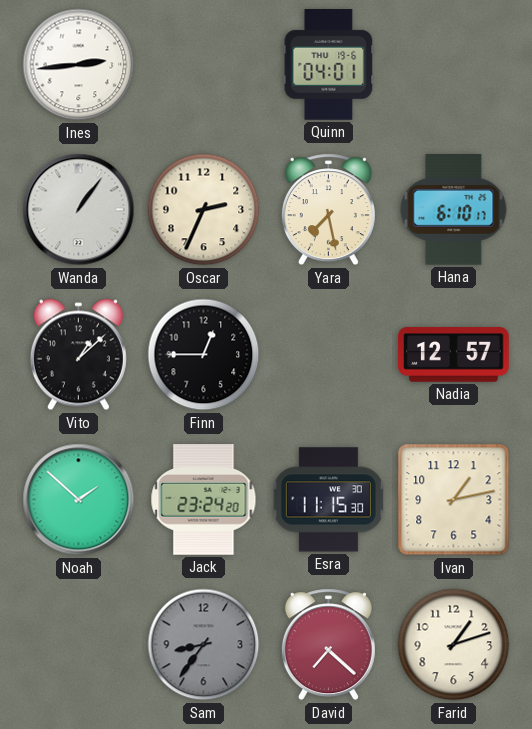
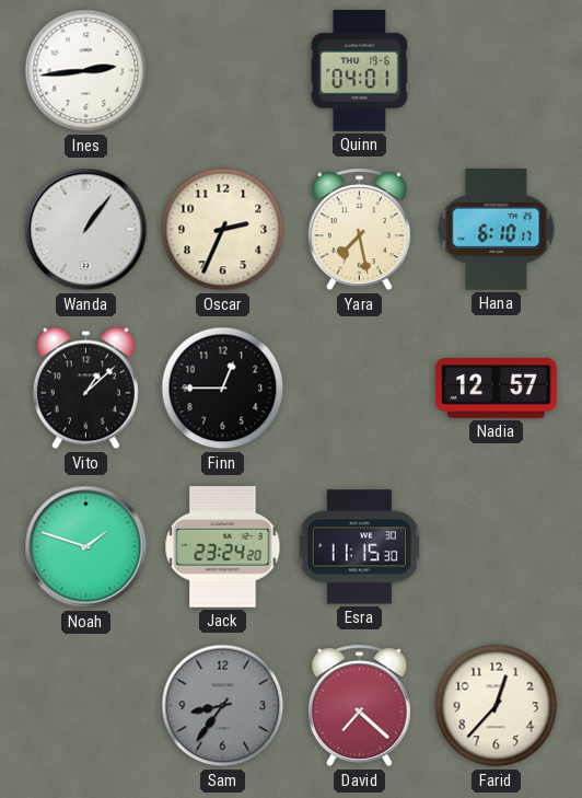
Noah: 1:52 -> 1:48
Ivan: 1:13 -> none
Farid: 1:12 -> 12:37
